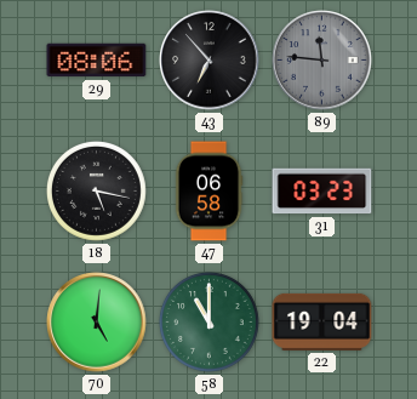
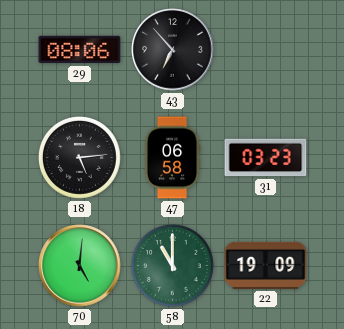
89: 11:46 -> none
18: 5:17 -> 5:14
22: 19:04 -> 19:09
